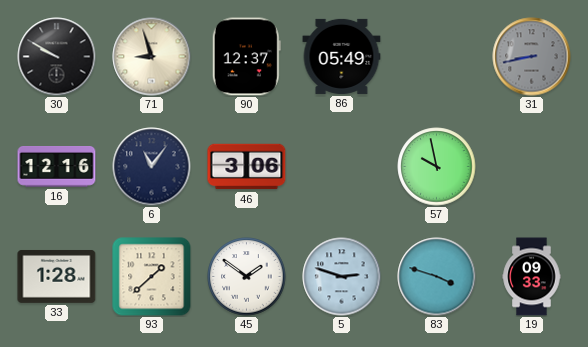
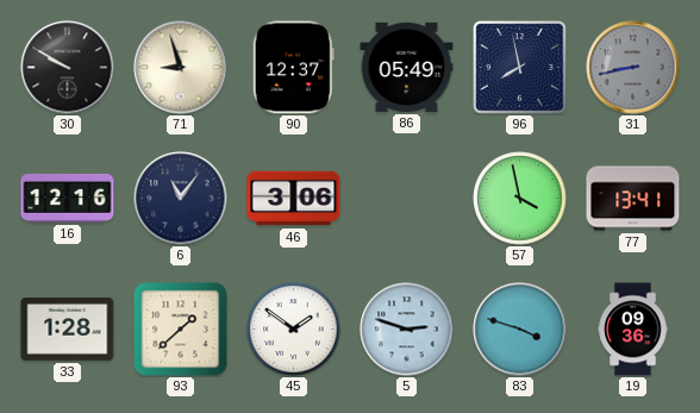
96: none -> 7:58
57: 9:58 -> 3:58
77: none -> 13:41
19: 09:33 -> 09:36
